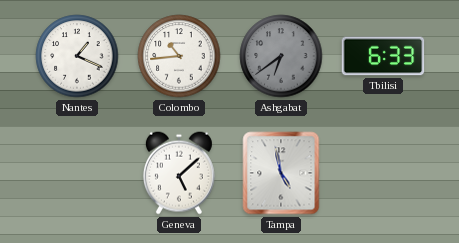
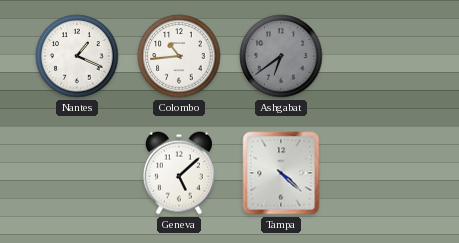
Tbilisi: 6:33 -> none
Tampa: 4:58 -> 4:22
